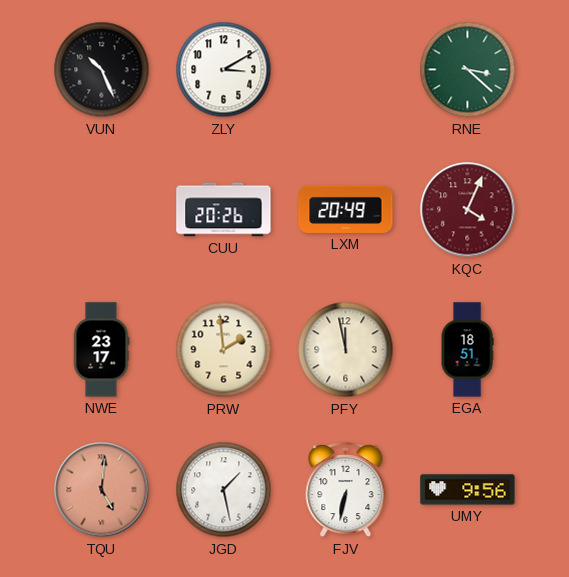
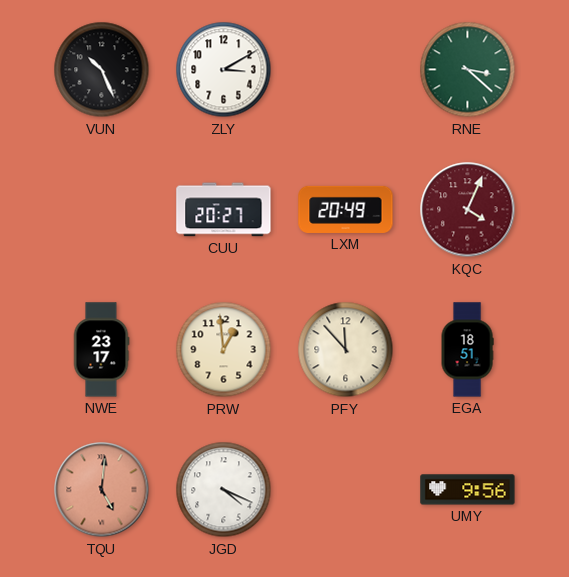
CUU: 20:26 -> 20:27
PRW: 1:59 -> 12:59
PFY: 11:58 -> 11:53
JGD: 1:28 -> 4:19
FJV: 6:32 -> none
